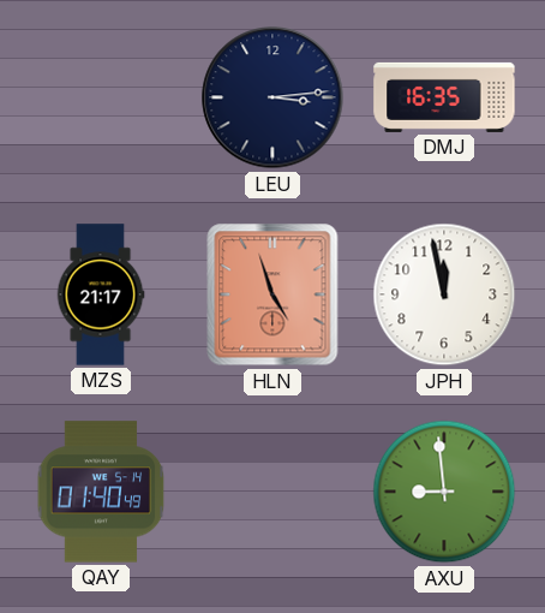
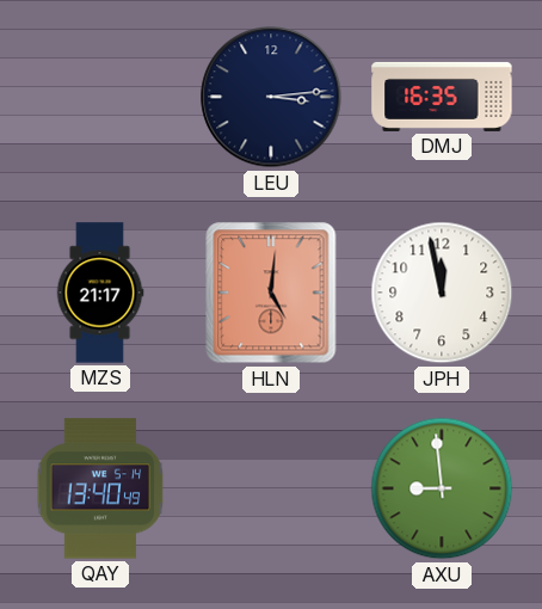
HLN: 4:57 -> 5:01
QAY: 01:40 -> 13:40
